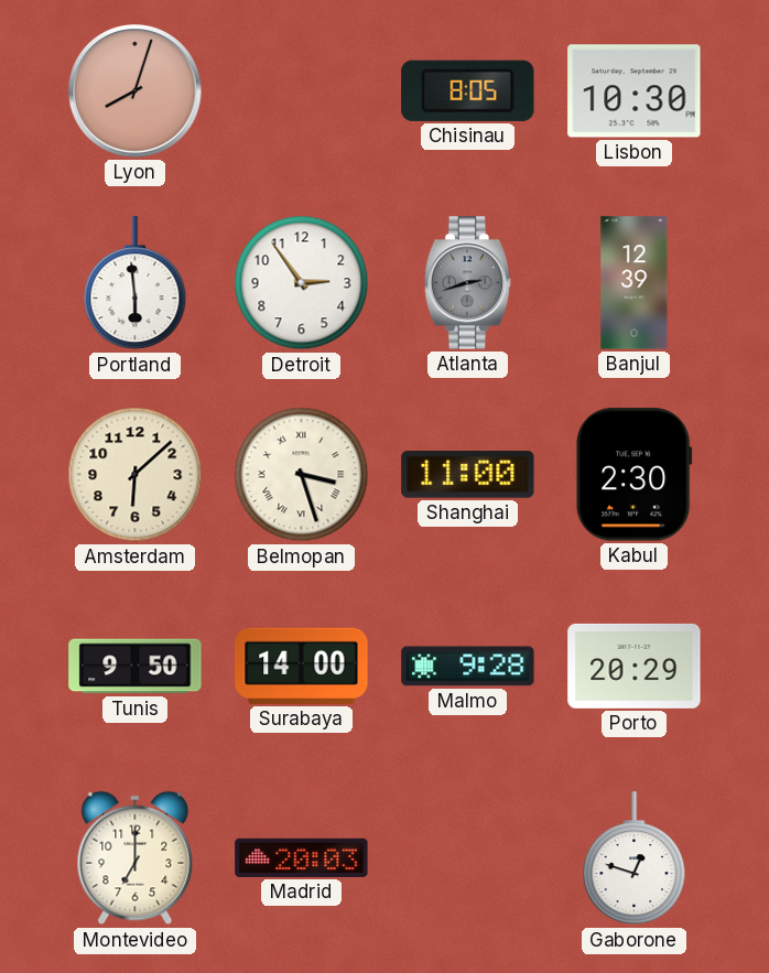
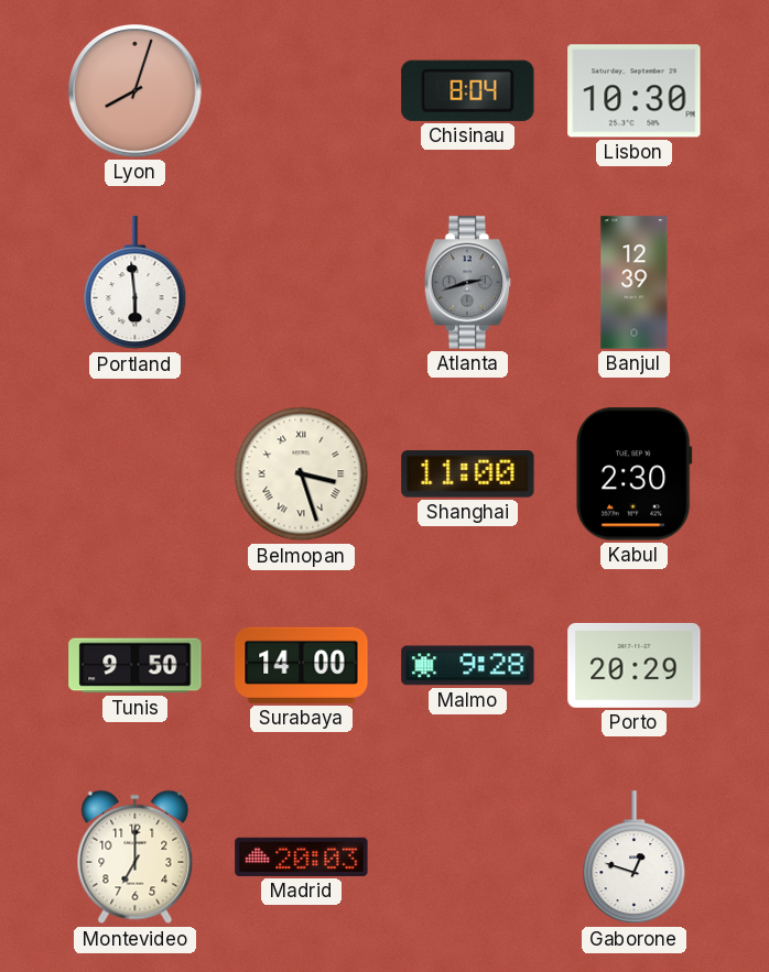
Chisinau: 8:05 -> 8:04
Detroit: 2:54 -> none
Amsterdam: 6:08 -> none
